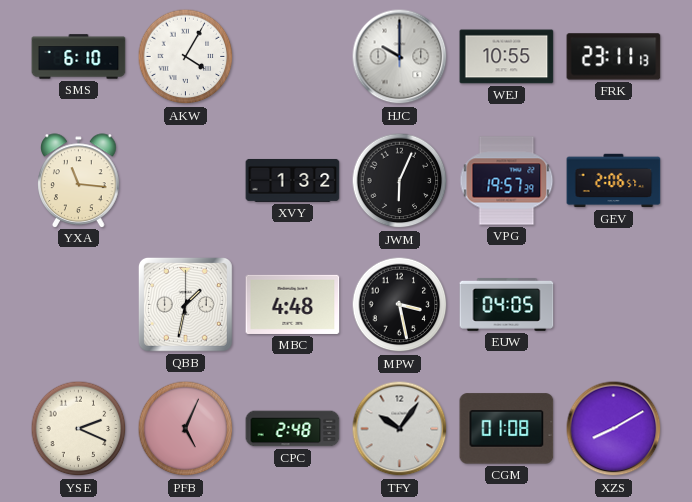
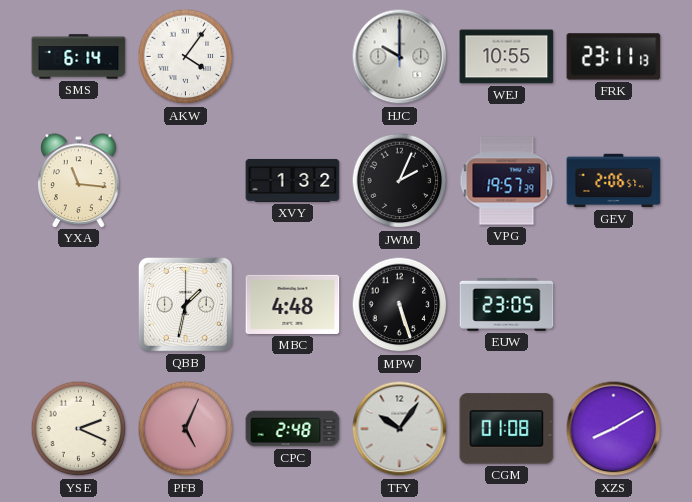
SMS: 6:10 -> 6:14
AKW: 4:05 -> 4:06
JWM: 6:04 -> 2:04
MPW: 3:28 -> 5:27
EUW: 04:05 -> 23:05
